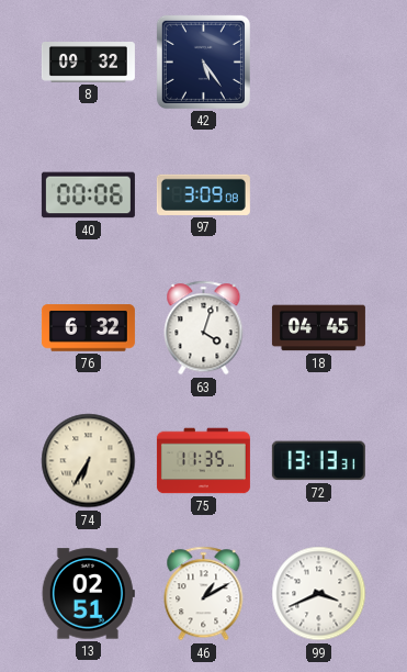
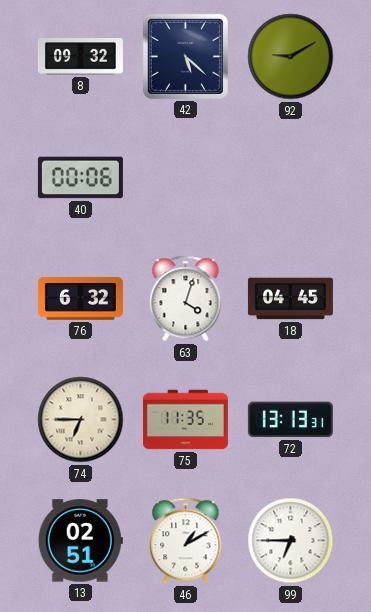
42: 5:24 -> 5:22
92: none -> 9:10
97: 3:09 -> none
74: 6:35 -> 6:45
99: 3:41 -> 6:45
